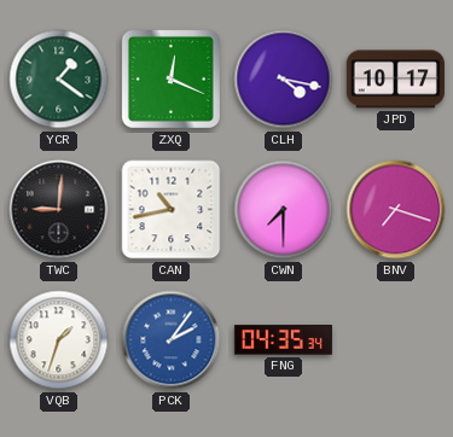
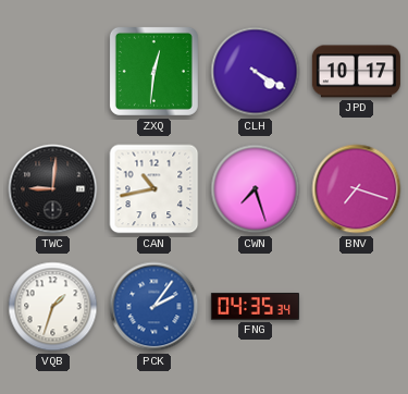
YCR: 1:21 -> none
ZXQ: 12:19 -> 12:31
CLH: 4:17 -> 4:20
CWN: 7:30 -> 7:27
